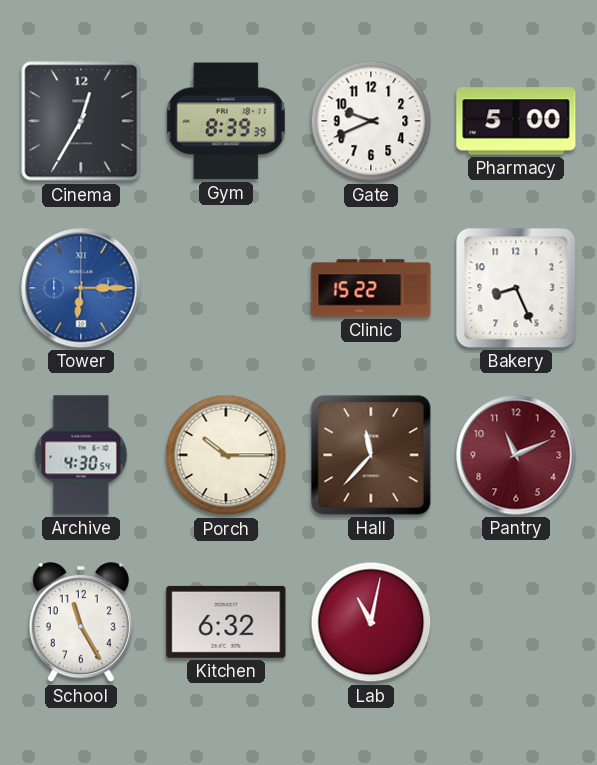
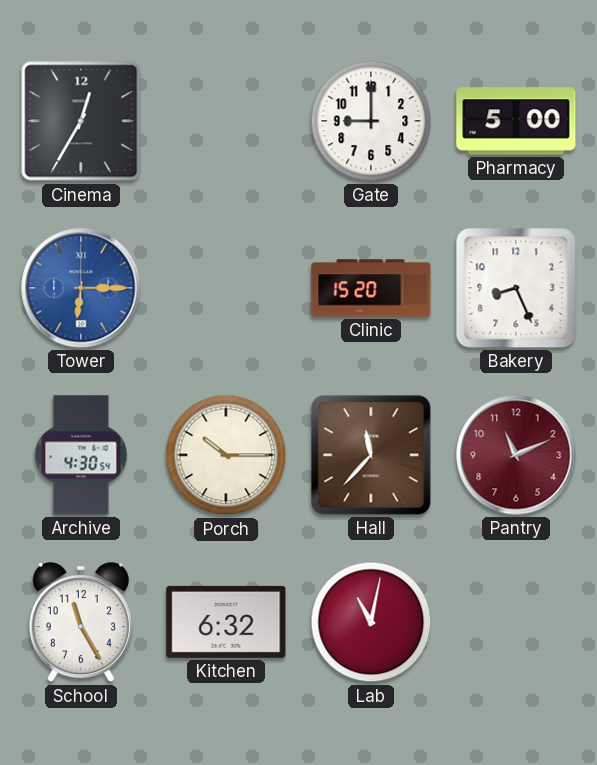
Gym: 8:39 -> none
Gate: 9:41 -> 9:00
Clinic: 15:22 -> 15:20
